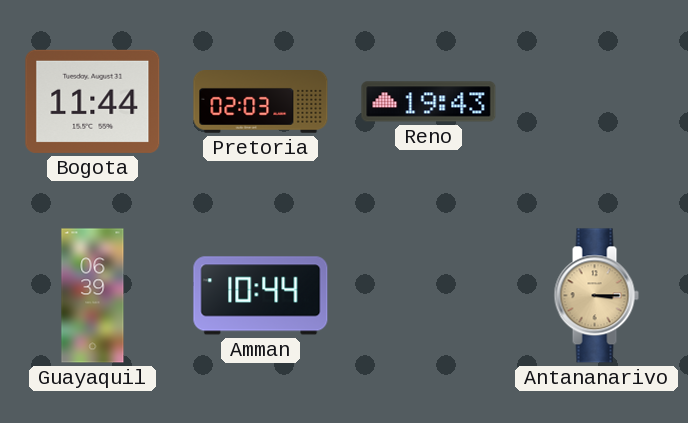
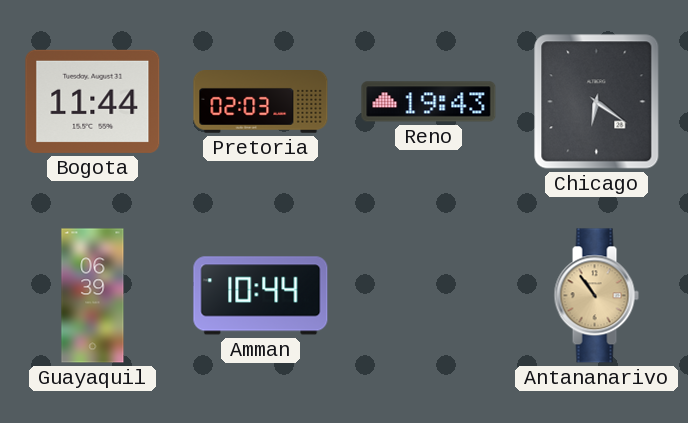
Chicago: none -> 6:21
Antananarivo: 3:15 -> 10:54
